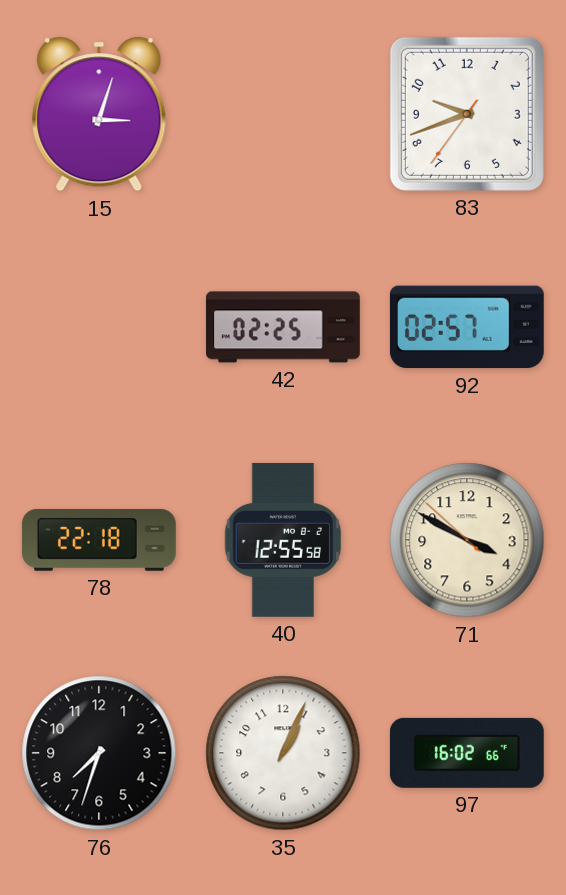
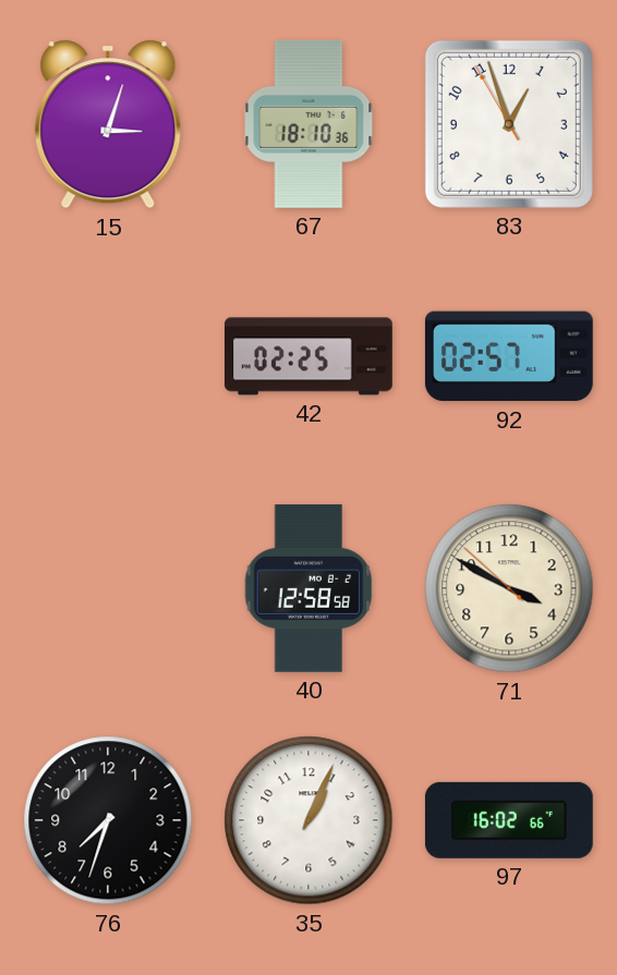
67: none -> 18:10
83: 9:41 -> 12:56
78: 22:18 -> none
40: 12:55 -> 12:58
